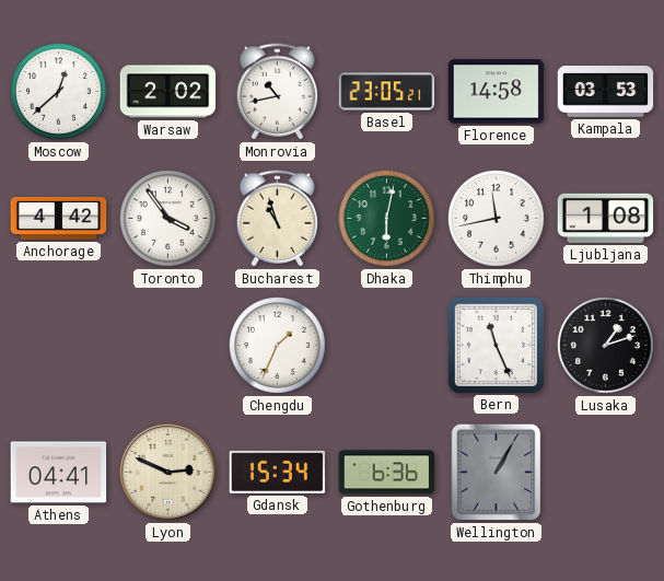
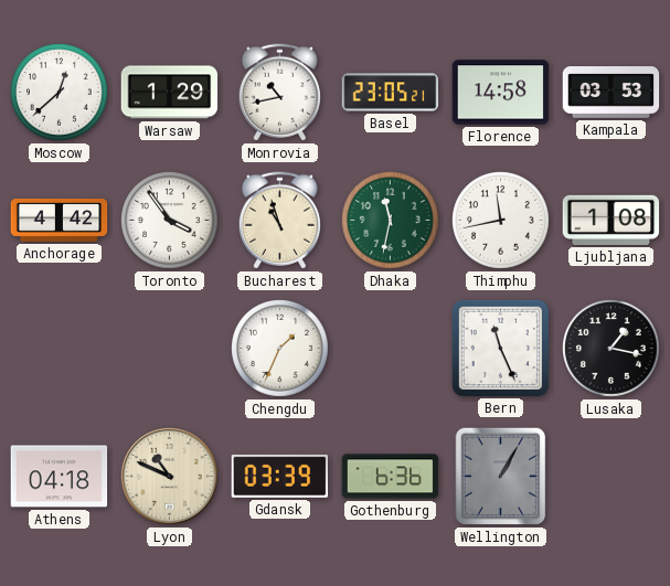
Warsaw: 2:02 -> 1:29
Dhaka: 6:02 -> 11:32
Lusaka: 1:12 -> 1:17
Athens: 04:41 -> 04:18
Lyon: 2:49 -> 10:49
Gdansk: 15:34 -> 03:39
